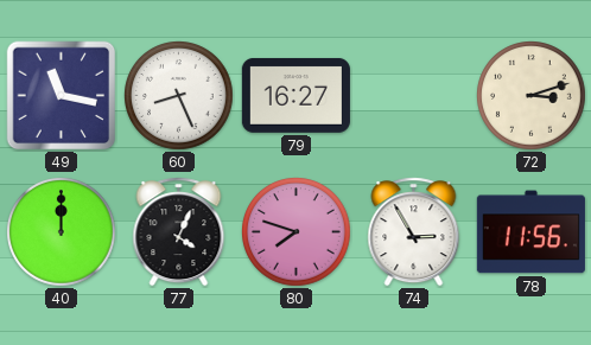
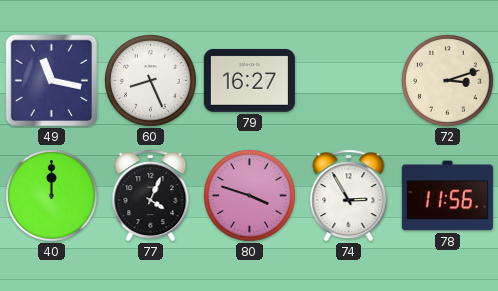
80: 7:48 -> 3:48
